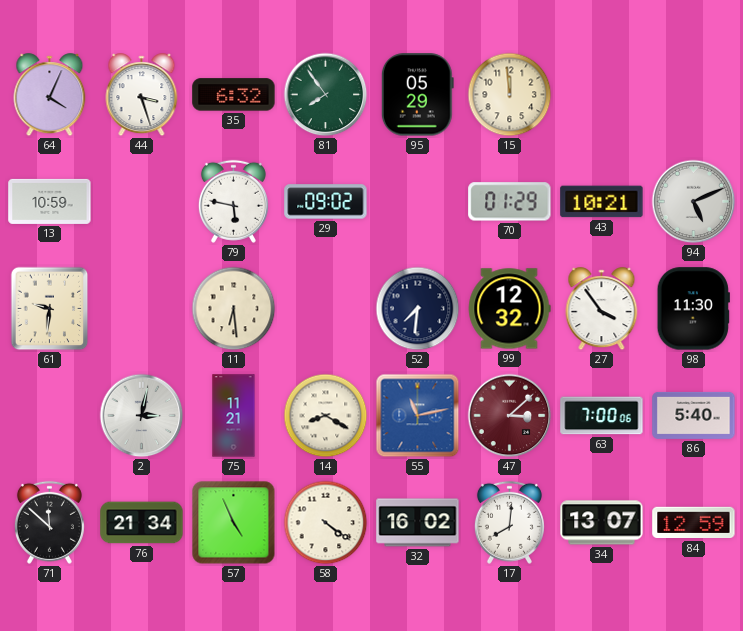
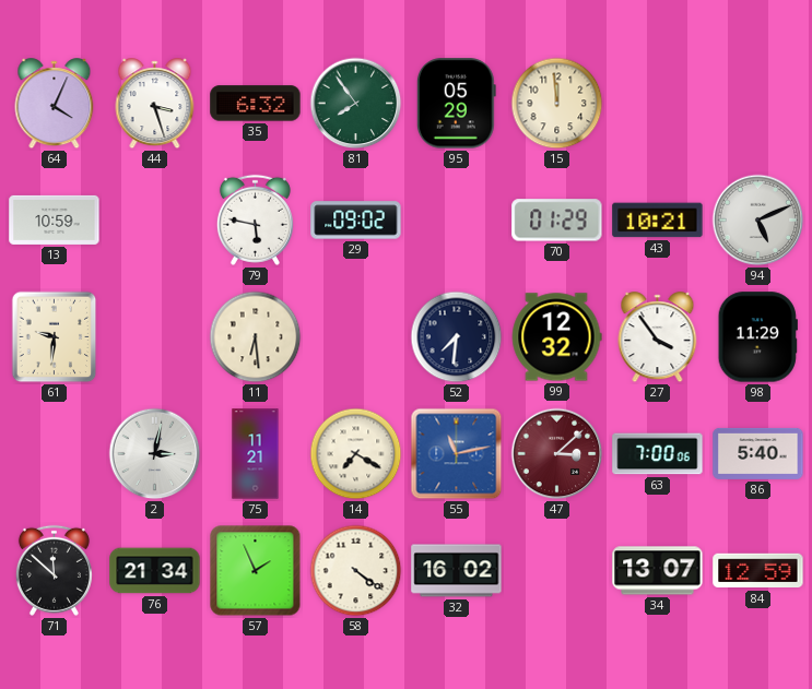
98: 11:30 -> 11:29
14: 8:20 -> 7:20
57: 4:56 -> 1:56
17: 8:01 -> none
